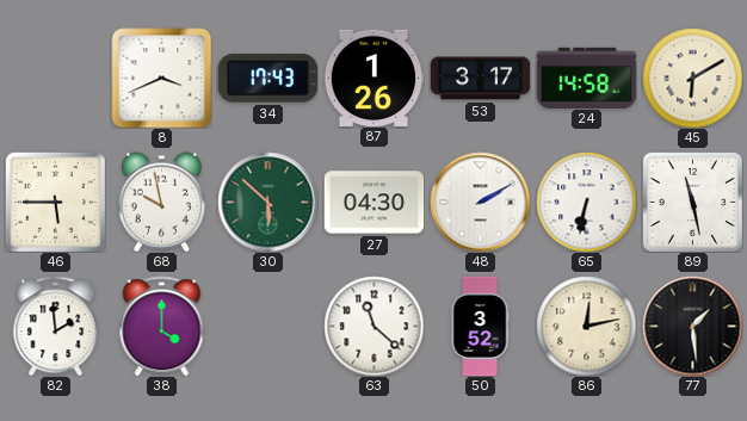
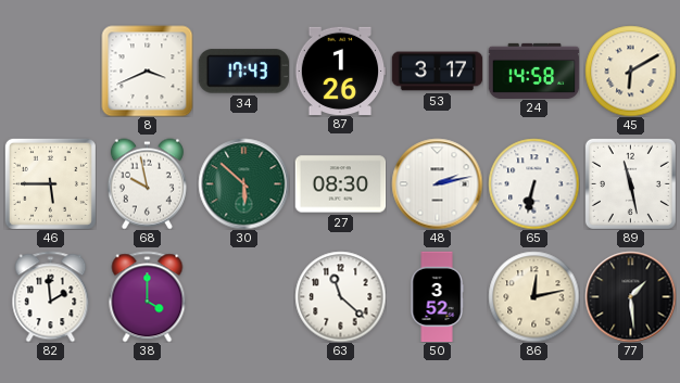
27: 04:30 -> 08:30
48: 2:10 -> 2:13
